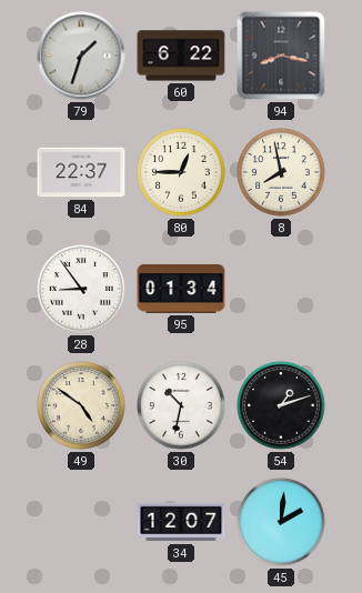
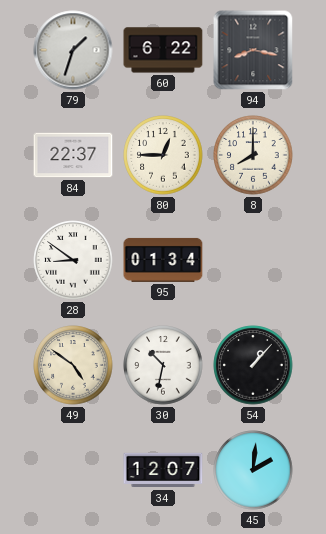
8: 7:58 -> 8:00
28: 8:54 -> 8:51
54: 1:12 -> 1:07
